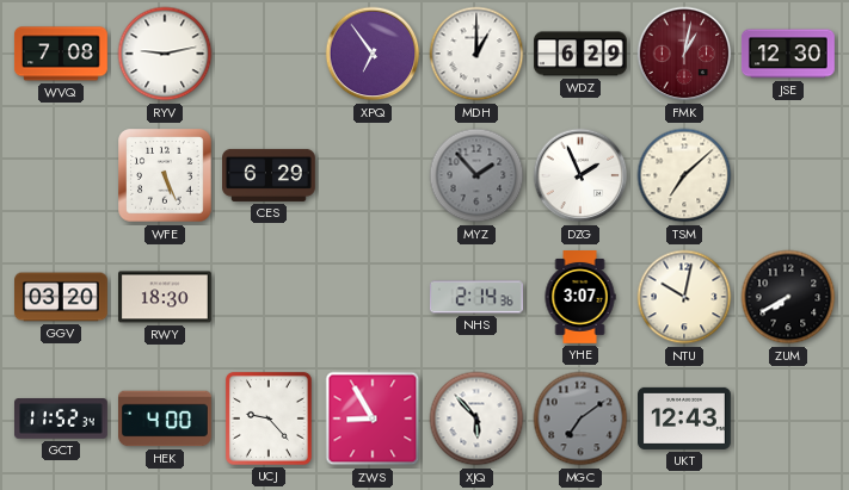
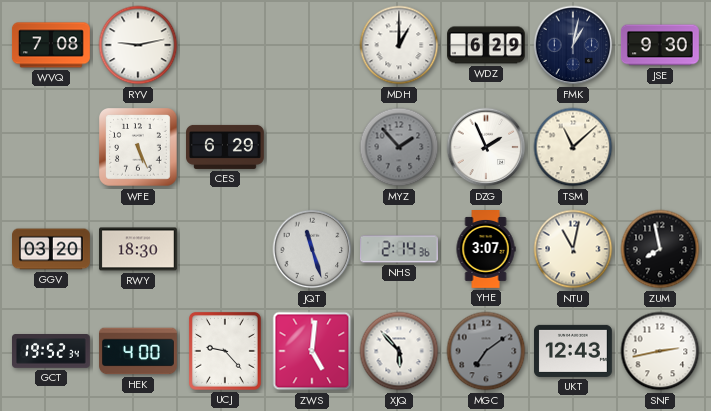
XPQ: 6:54 -> none
FMK dial: burgundy -> navy
JSE: 12:30 -> 9:30
TSM: 7:08 -> 11:08
JQT: none -> 11:27
NTU: 10:02 -> 11:02
ZUM: 7:40 -> 7:58
GCT: 11:52 -> 19:52
ZWS: 8:55 -> 5:01
SNF: none -> 2:43
